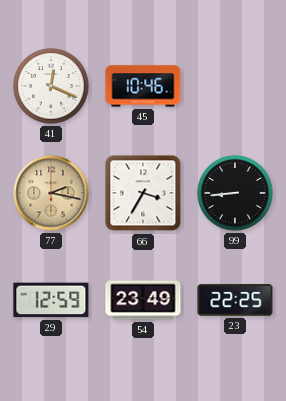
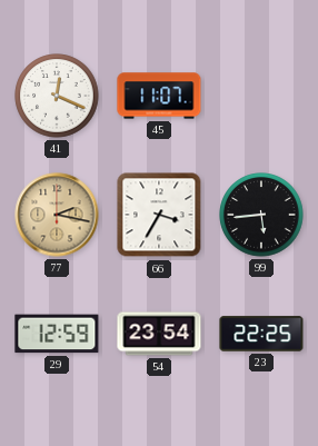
45: 10:46 -> 11:07
99: 8:44 -> 5:44
54: 23:49 -> 23:54
